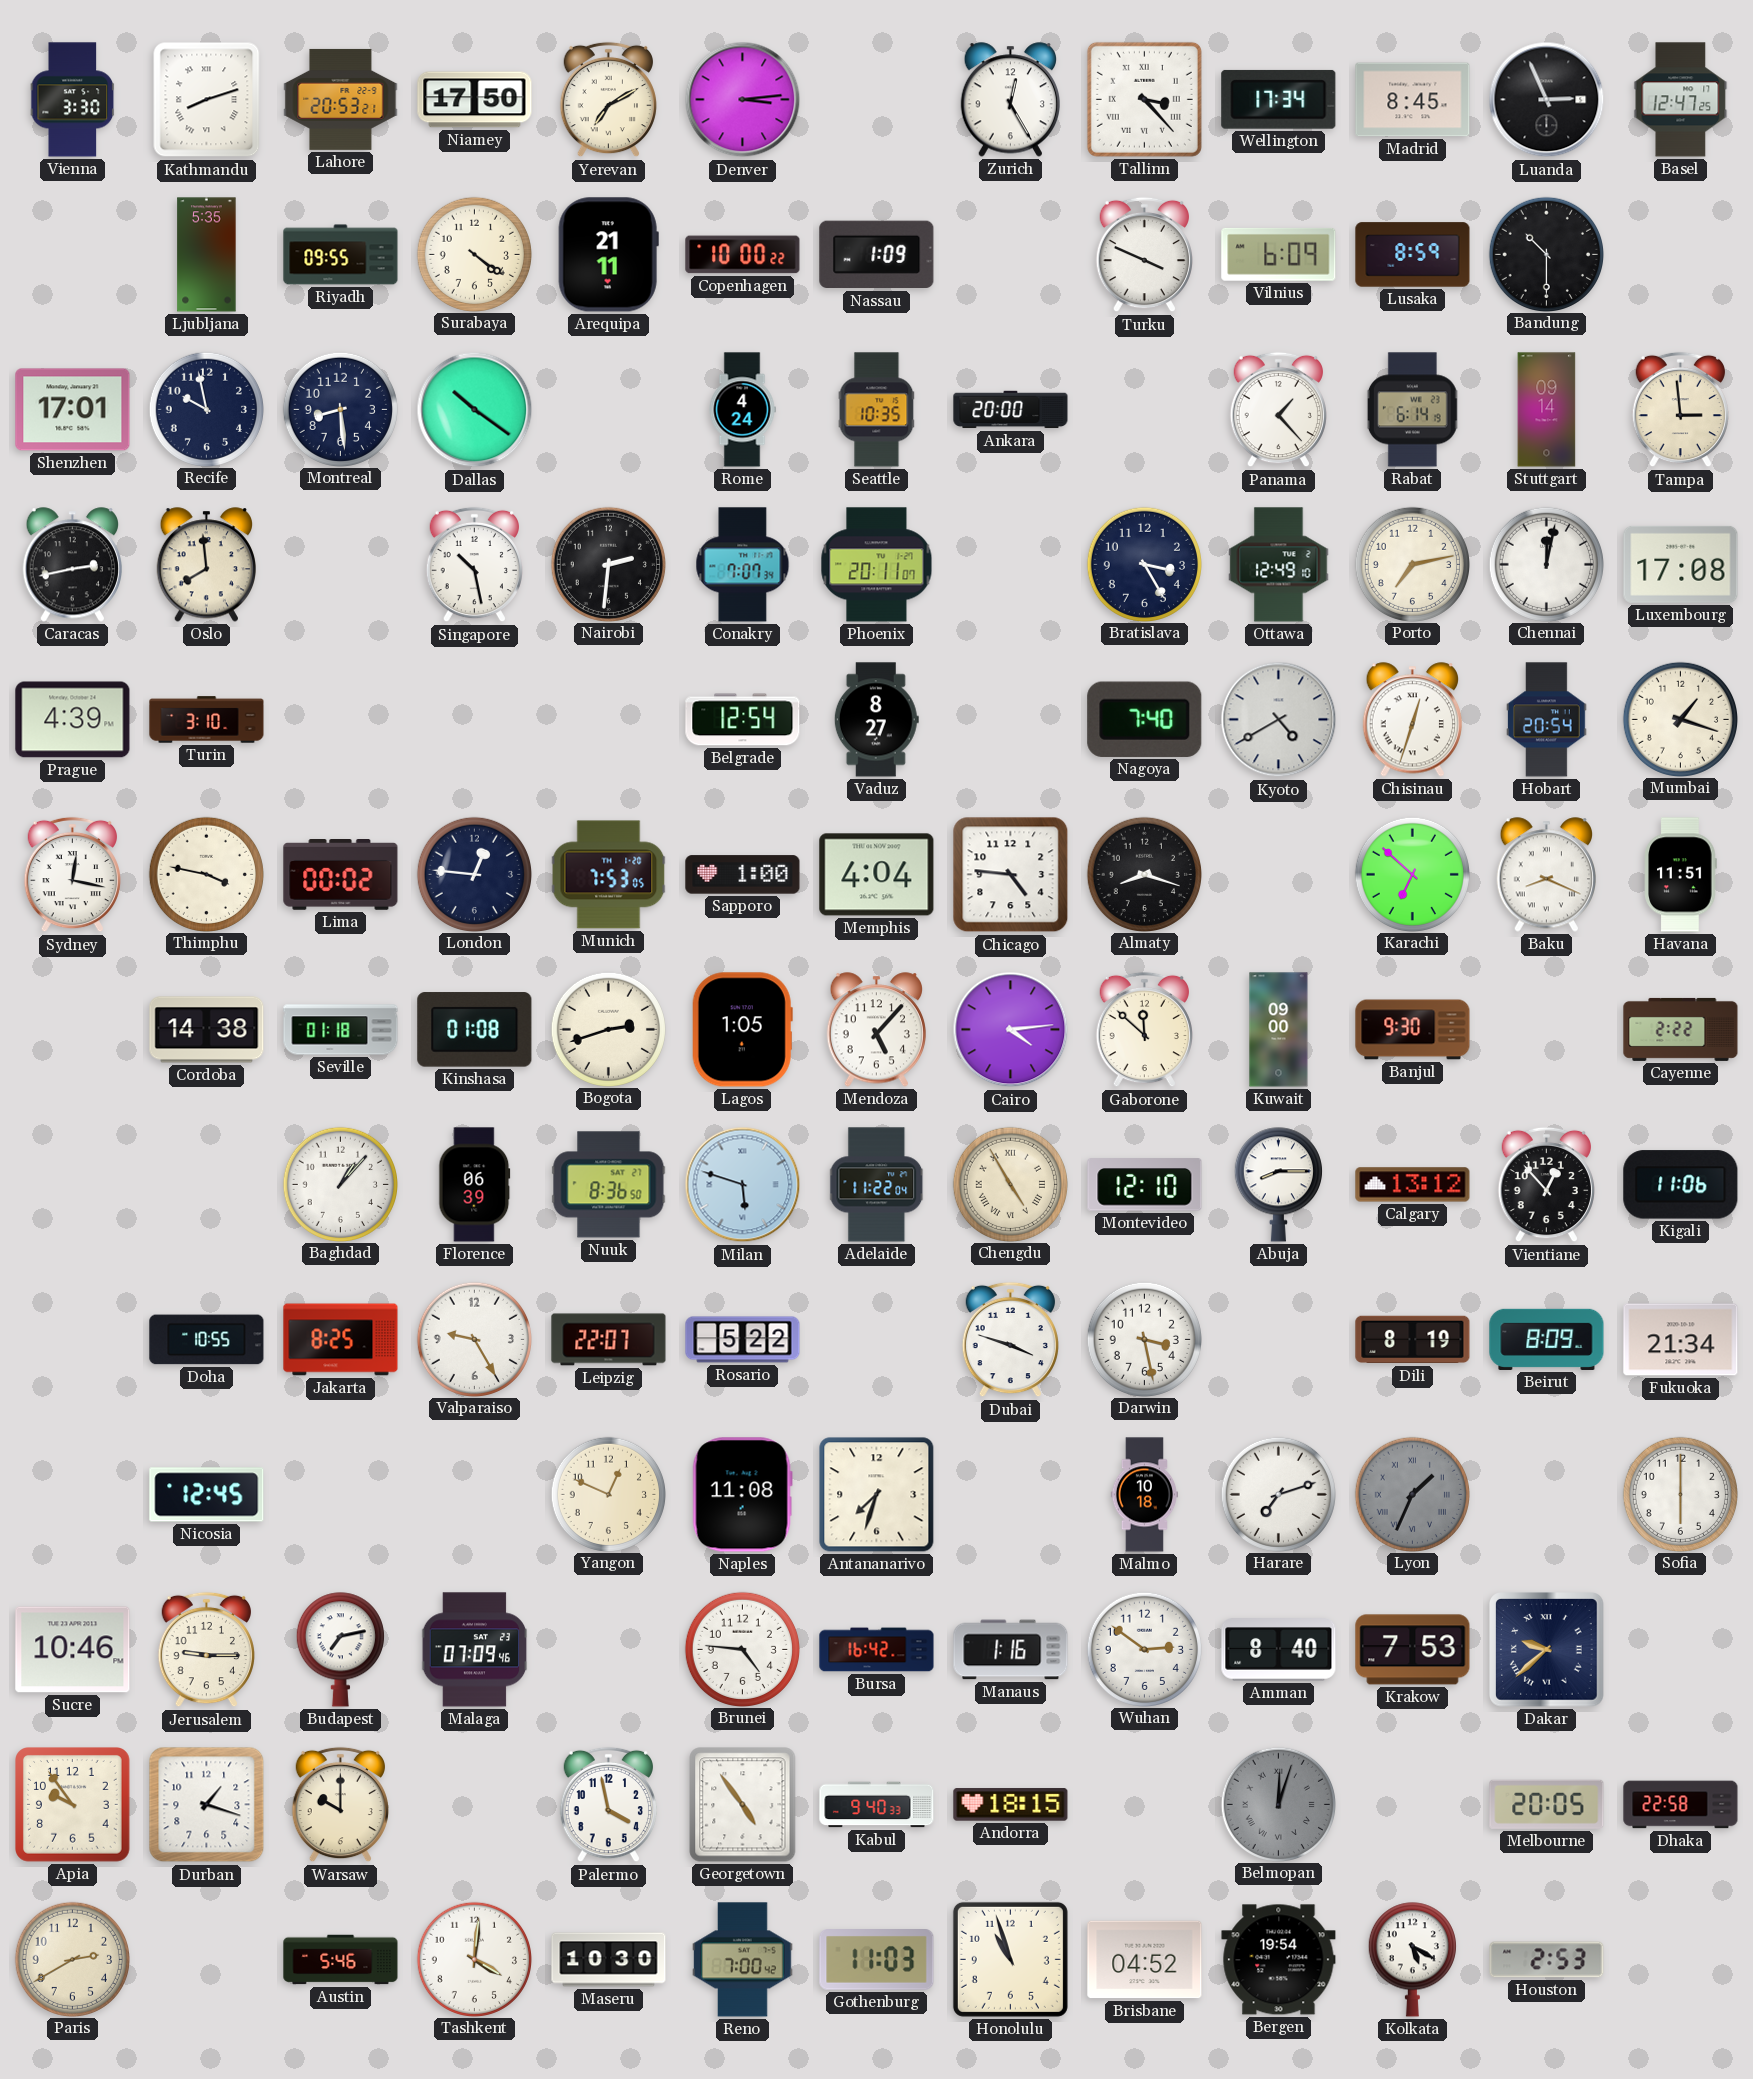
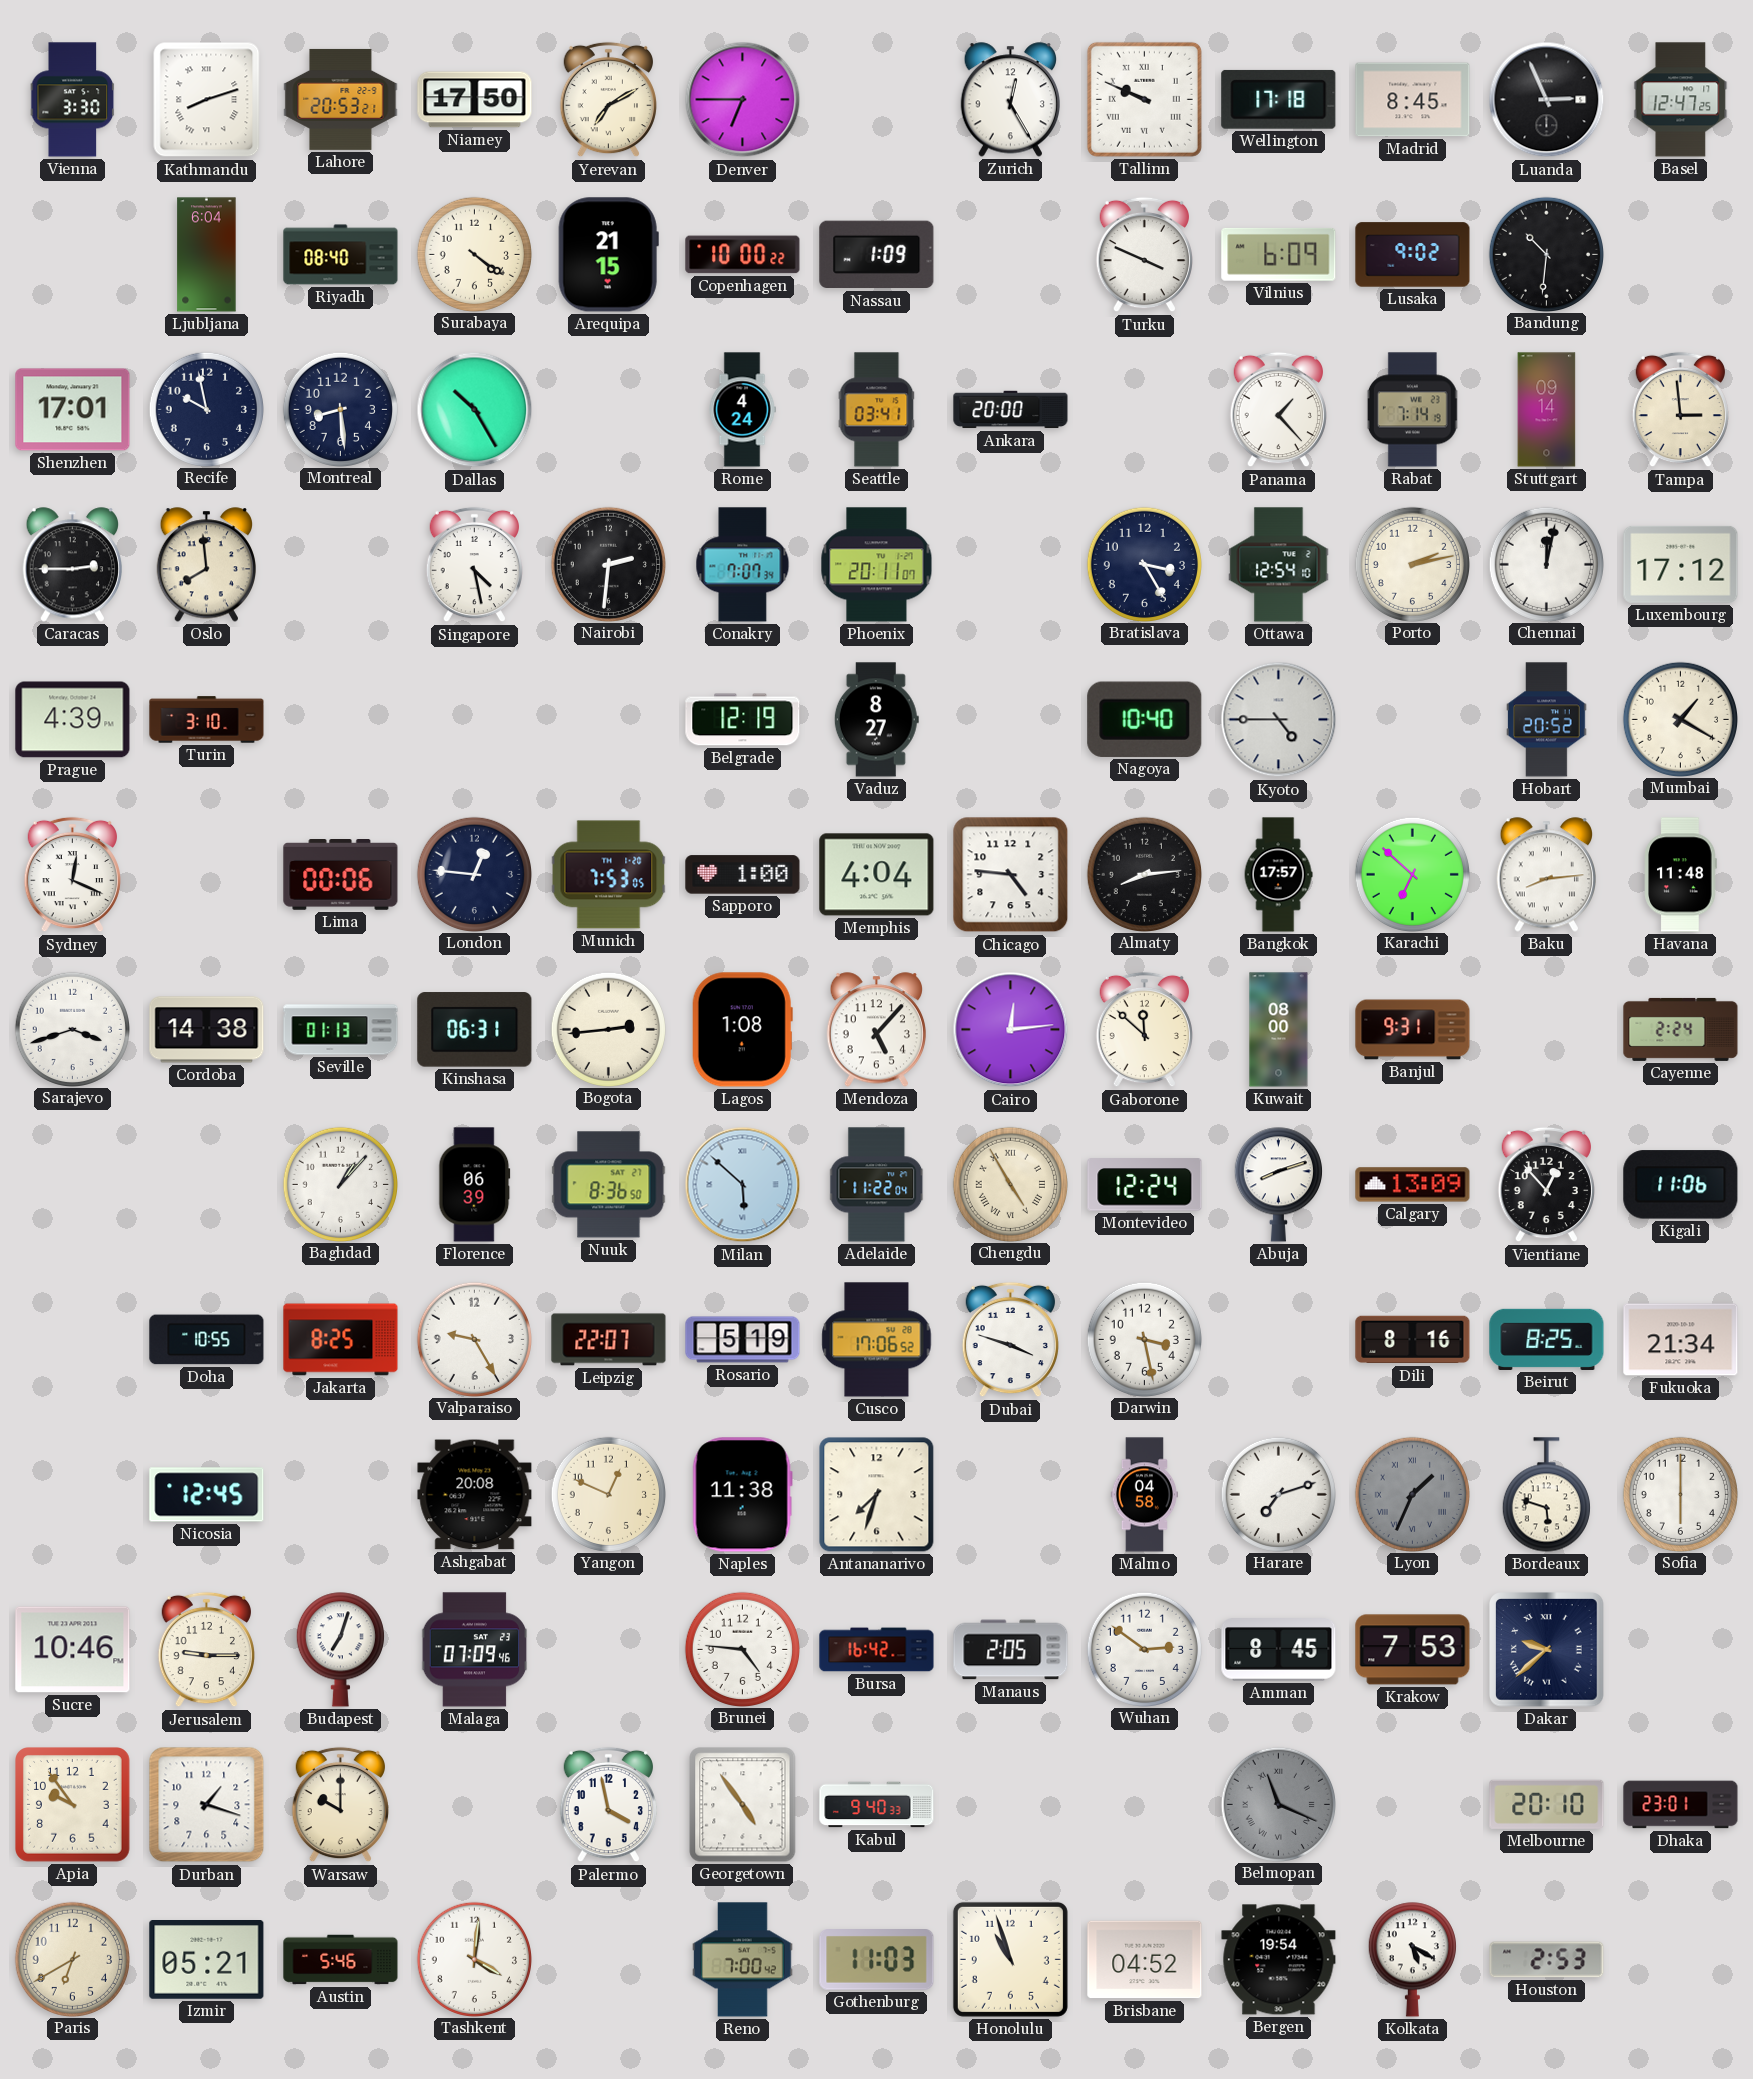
Denver: 3:14 -> 6:45
Tallinn: 3:23 -> 9:49
Wellington: 17:34 -> 17:18
Ljubljana: 5:35 -> 6:04
Riyadh: 09:55 -> 08:40
Arequipa: 21:11 -> 21:15
Lusaka: 8:59 -> 9:02
Bandung: 10:30 -> 10:31
Dallas: 10:21 -> 10:25
Seattle: 10:35 -> 03:41
Rabat: 6:14 -> 7:14
Caracas: 2:43 -> 2:45
Singapore: 10:28 -> 4:28
Ottawa: 12:49 -> 12:54
Porto: 7:13 -> 2:13
Luxembourg: 17:08 -> 17:12
Belgrade: 12:54 -> 12:19
Nagoya: 7:40 -> 10:40
Kyoto: 4:40 -> 4:45
Chisinau: 12:33 -> none
Hobart: 20:54 -> 20:52
Mumbai: 1:18 -> 1:20
Sydney: 12:17 -> 12:19
Thimphu: 3:47 -> none
Lima: 00:02 -> 00:06
Almaty: 8:18 -> 8:14
Bangkok: none -> 17:57
Baku: 8:19 -> 8:14
Havana: 11:51 -> 11:48
Sarajevo: none -> 3:42
Seville: 01:18 -> 01:13
Kinshasa: 01:08 -> 06:31
Bogota: 2:42 -> 2:44
Lagos: 1:05 -> 1:08
Cairo: 4:14 -> 12:14
Kuwait: 09:00 -> 08:00
Banjul: 9:30 -> 9:31
Cayenne: 2:22 -> 2:24
Milan: 5:48 -> 5:52
Montevideo: 12:10 -> 12:24
Abuja: 8:15 -> 8:12
Calgary: 13:12 -> 13:09
Rosario: 5:22 -> 5:19
Cusco: none -> 17:06
Dili: 8:19 -> 8:16
Beirut: 8:09 -> 8:25
Ashgabat: none -> 20:08
Naples: 11:08 -> 11:38
Malmo: 10:18 -> 04:58
Bordeaux: none -> 5:48
Budapest: 7:13 -> 7:03
Manaus: 1:16 -> 2:05
Amman: 8:40 -> 8:45
Andorra: 18:15 -> none
Belmopan: 12:03 -> 11:19
Melbourne: 20:05 -> 20:10
Dhaka: 22:58 -> 23:01
Paris: 2:40 -> 6:40
Izmir: none -> 05:21
Maseru: 10:30 -> none
